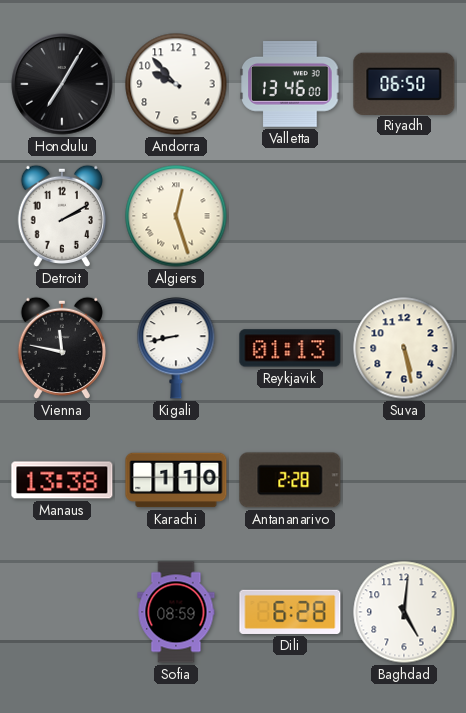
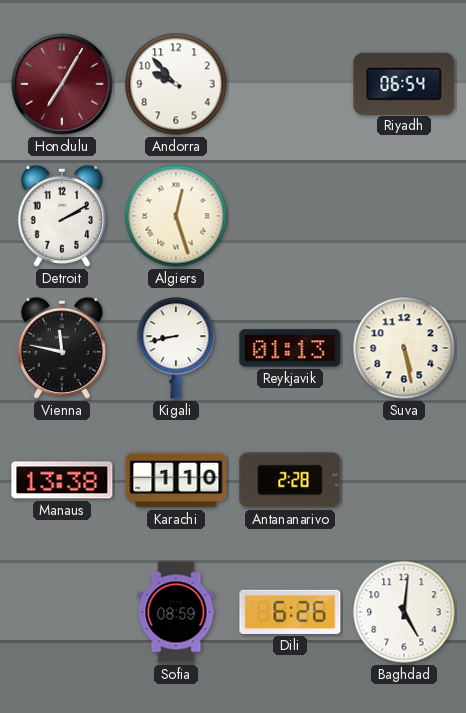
Honolulu dial: black -> burgundy
Valletta: 13:46 -> none
Riyadh: 06:50 -> 06:54
Dili: 6:28 -> 6:26
